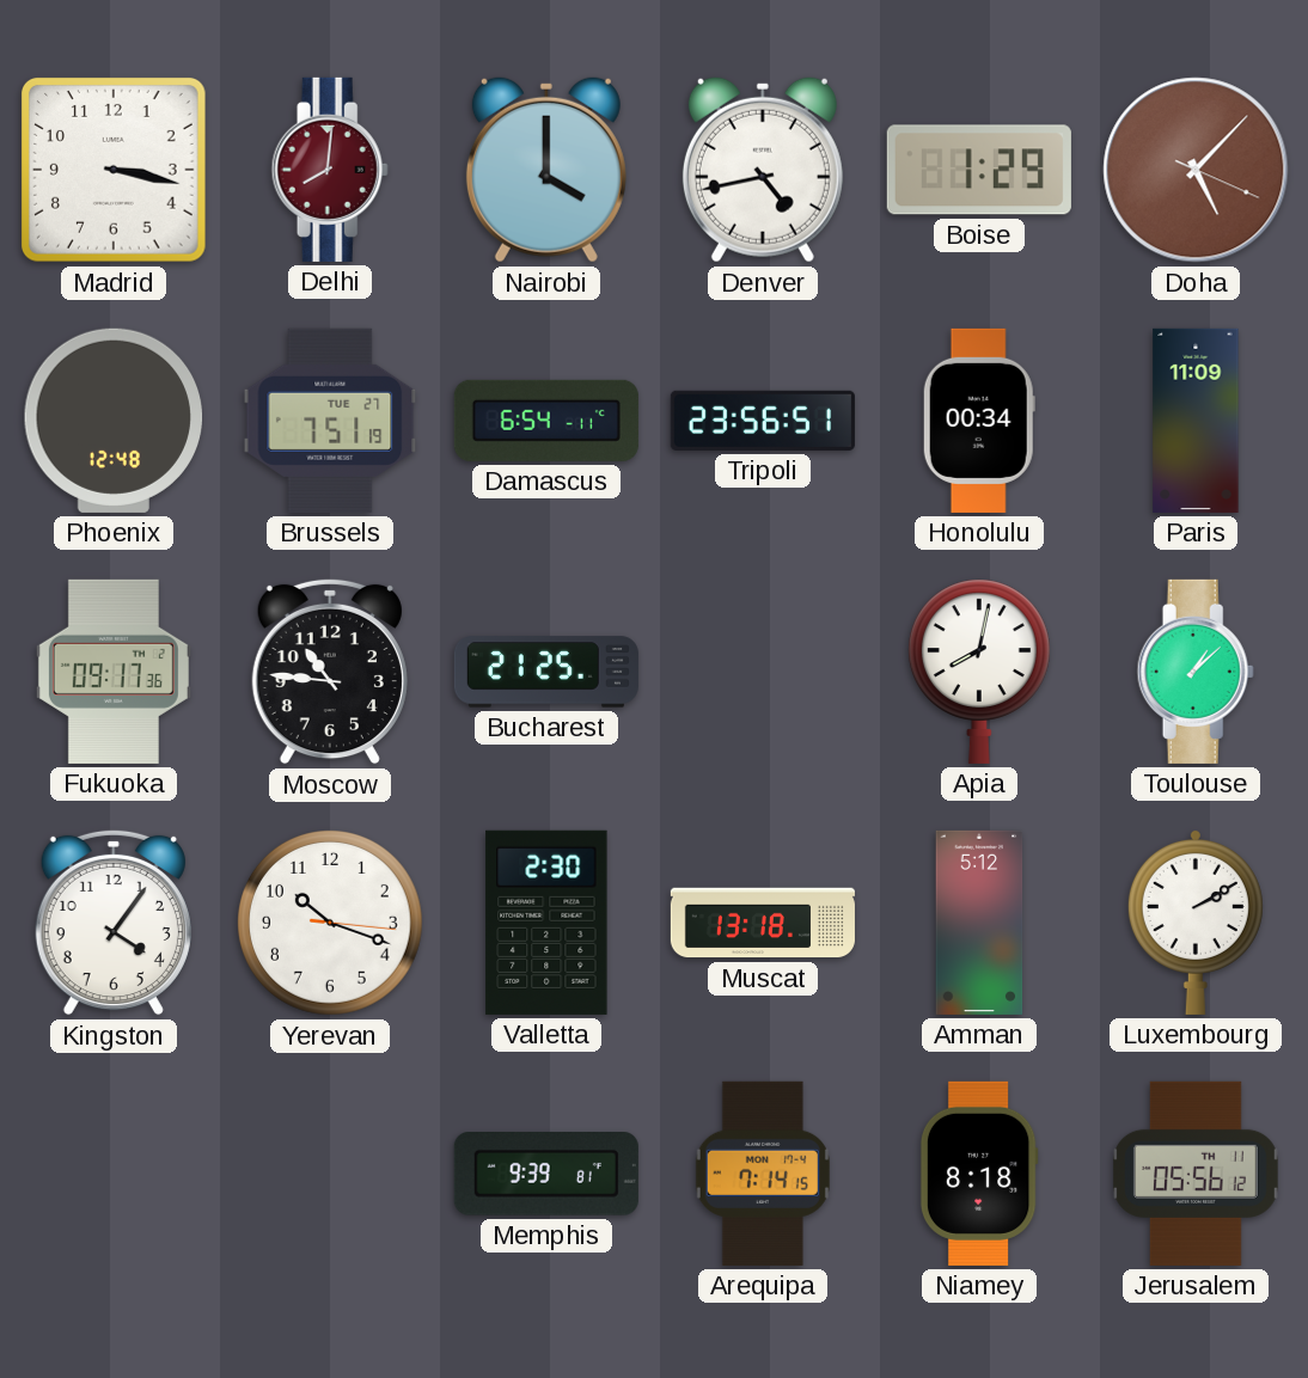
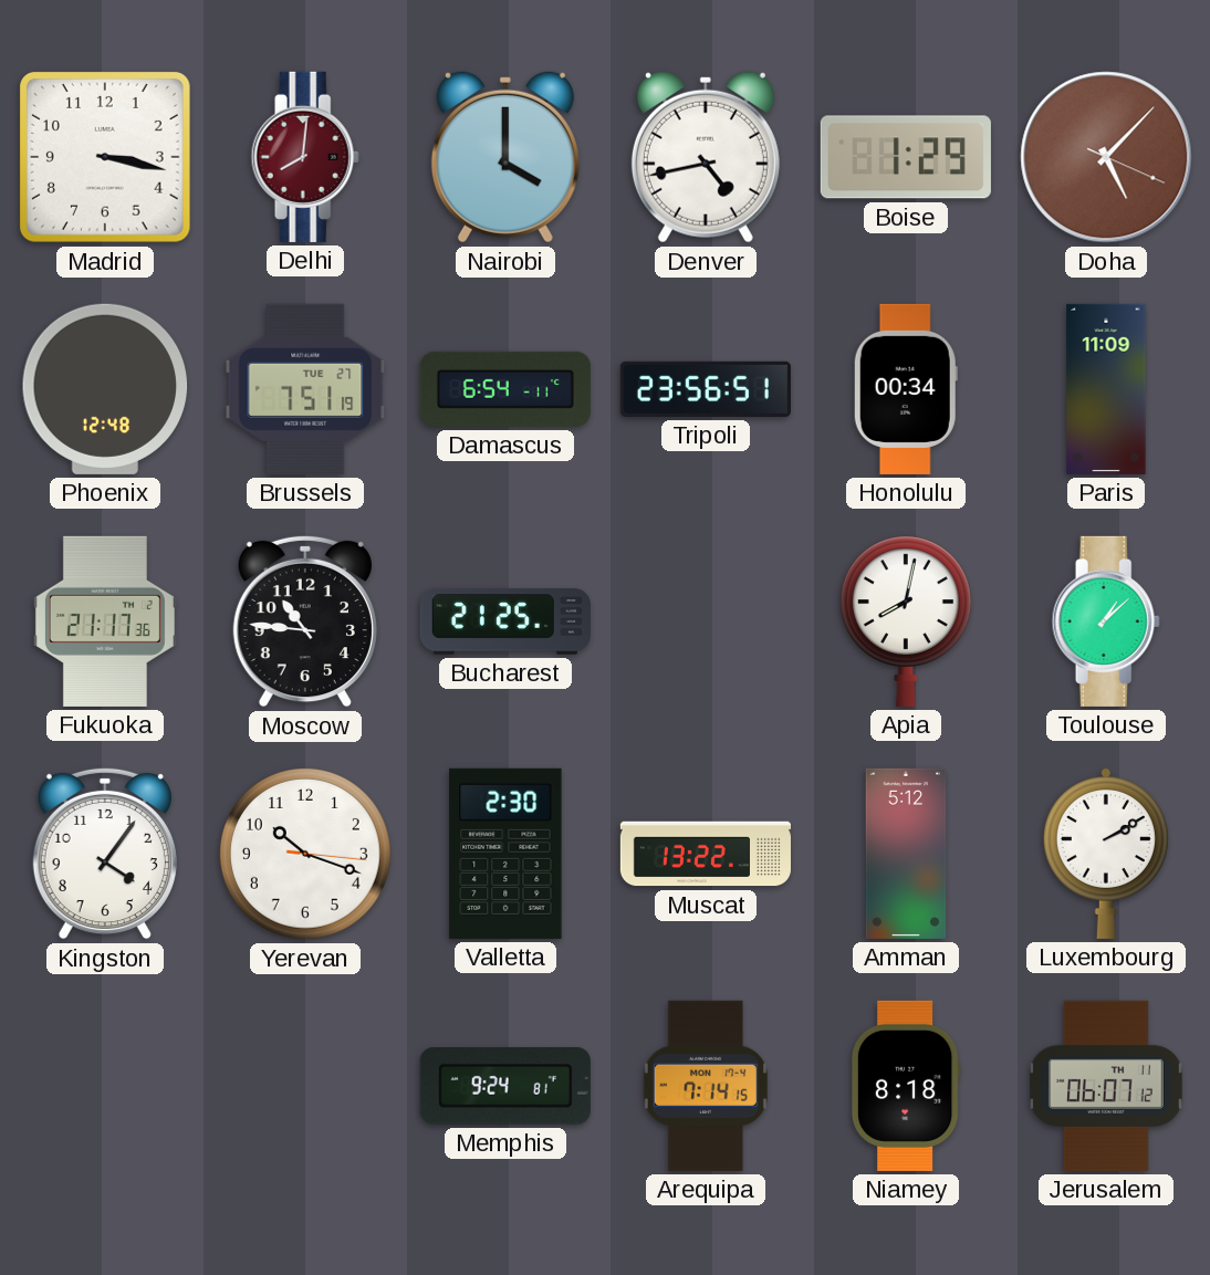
Fukuoka: 09:17 -> 21:17
Muscat: 13:18 -> 13:22
Memphis: 9:39 -> 9:24
Jerusalem: 05:56 -> 06:07
